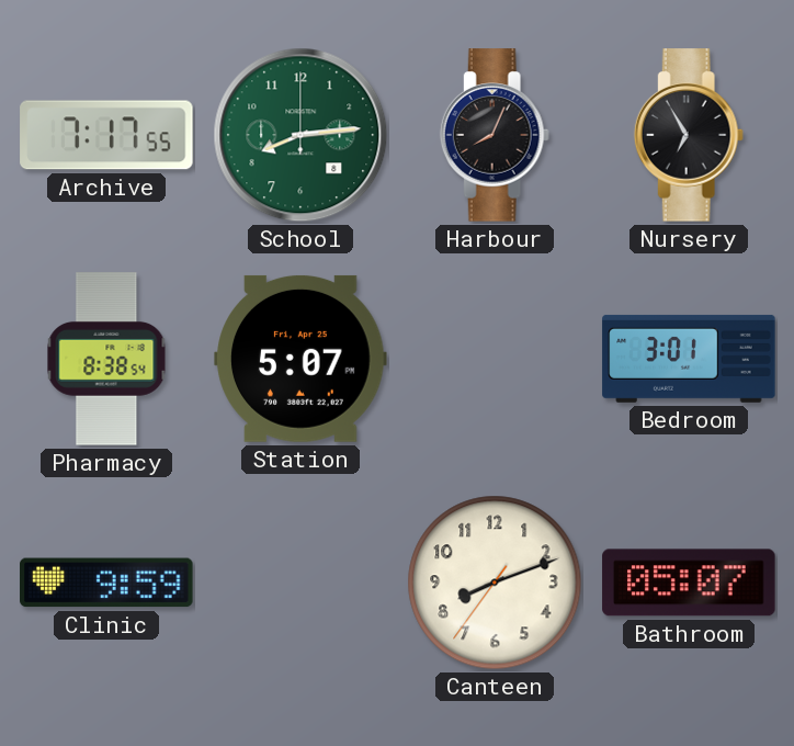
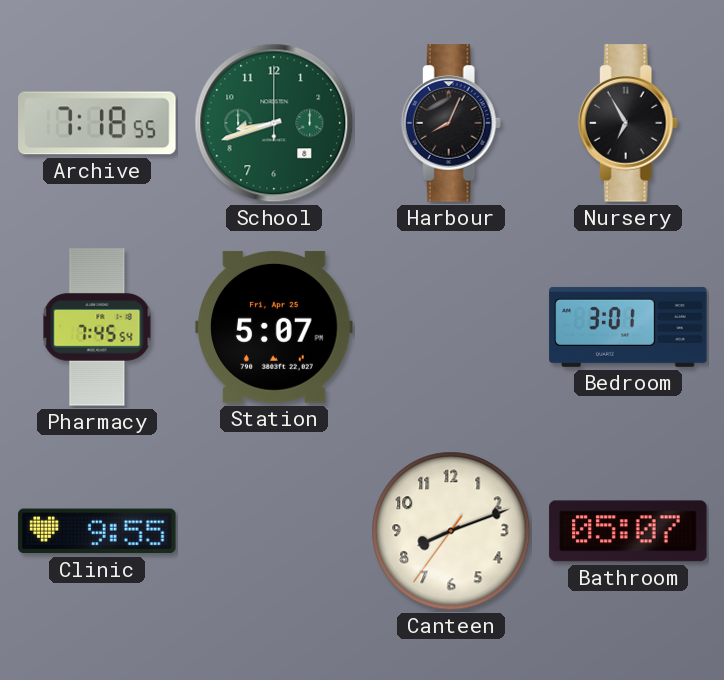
Archive: 7:17 -> 7:18
School: 8:14 -> 8:42
Pharmacy: 8:38 -> 7:45
Clinic: 9:59 -> 9:55
